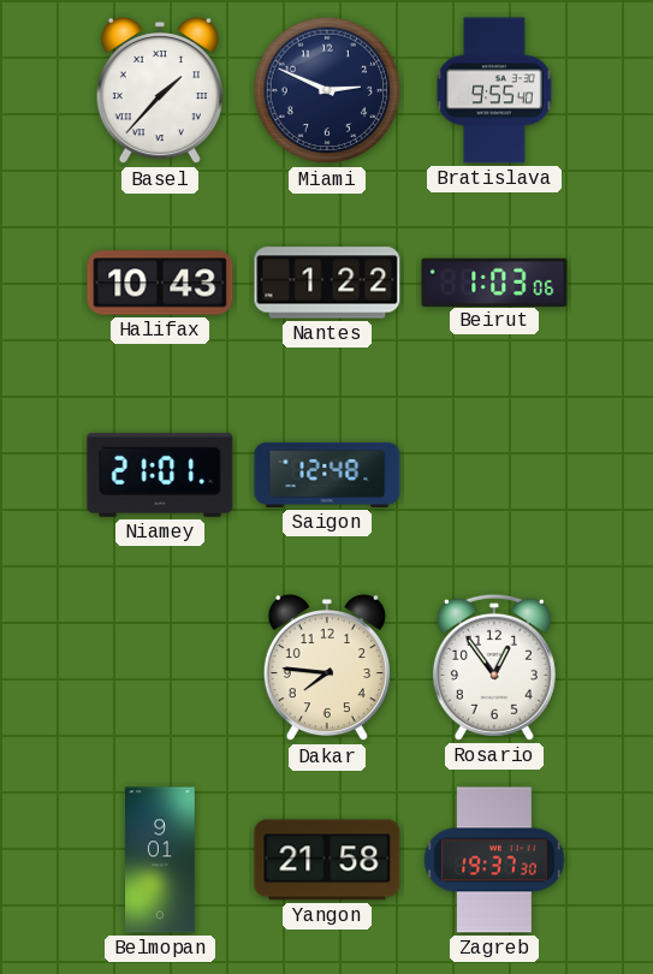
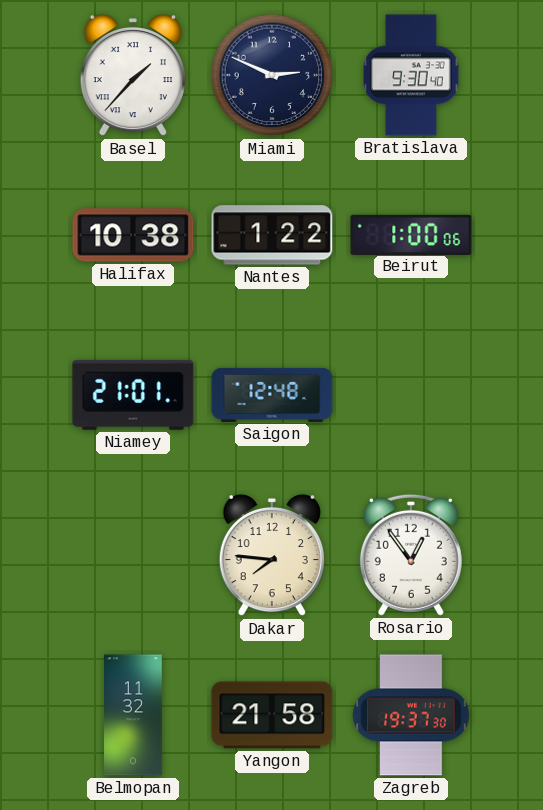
Bratislava: 9:55 -> 9:30
Halifax: 10:43 -> 10:38
Beirut: 1:03 -> 1:00
Belmopan: 9:01 -> 11:32
